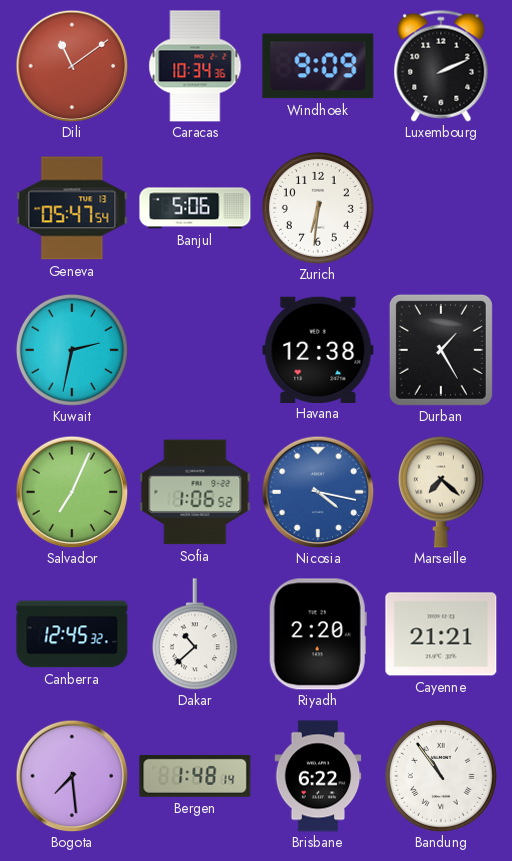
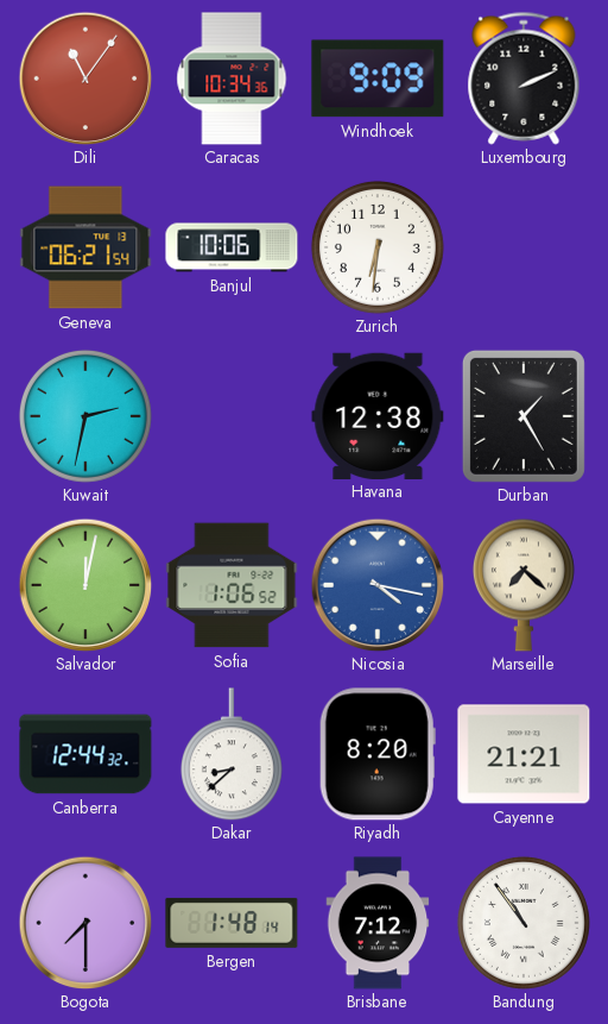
Dili: 11:09 -> 11:06
Geneva: 05:47 -> 06:21
Banjul: 5:06 -> 10:06
Salvador: 7:04 -> 12:02
Canberra: 12:45 -> 12:44
Dakar: 10:38 -> 8:38
Riyadh: 2:20 -> 8:20
Bogota: 7:29 -> 7:30
Brisbane: 6:22 -> 7:12
